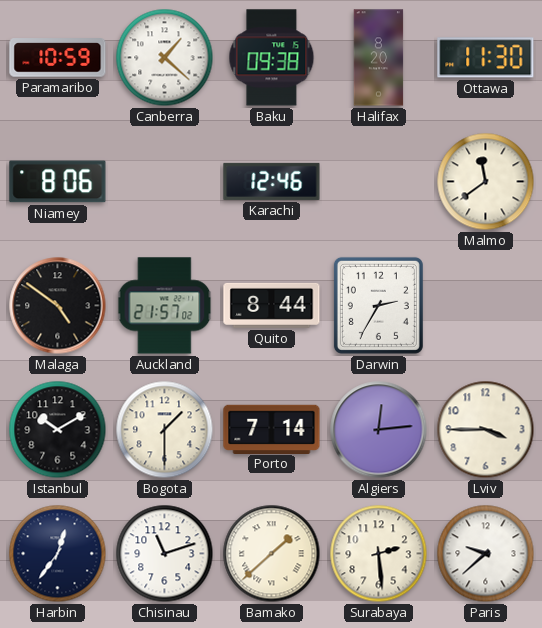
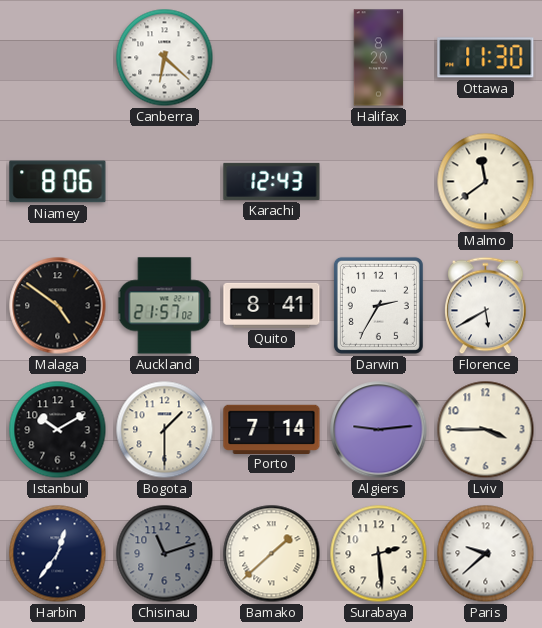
Paramaribo: 10:59 -> none
Canberra: 1:22 -> 6:22
Baku: 09:38 -> none
Karachi: 12:46 -> 12:43
Quito: 8:44 -> 8:41
Florence: none -> 5:40
Algiers: 12:14 -> 9:14
Chisinau dial: white -> grey
